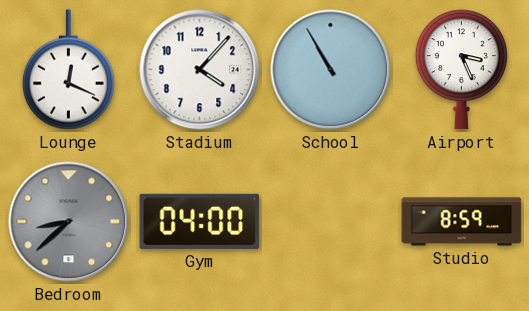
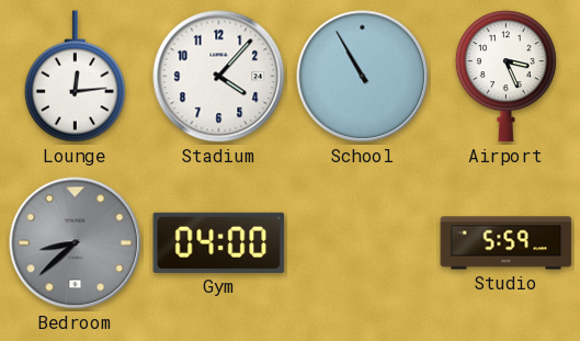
Lounge: 12:19 -> 12:14
Studio: 8:59 -> 5:59
